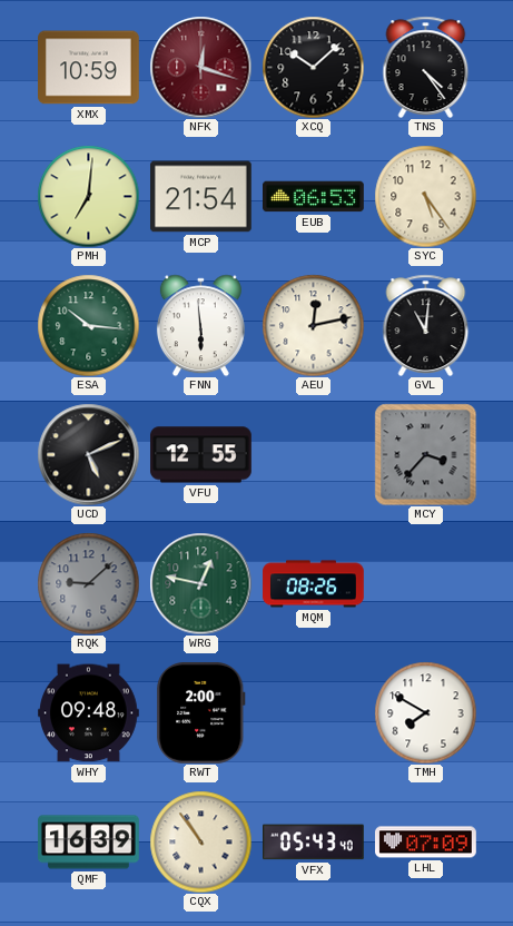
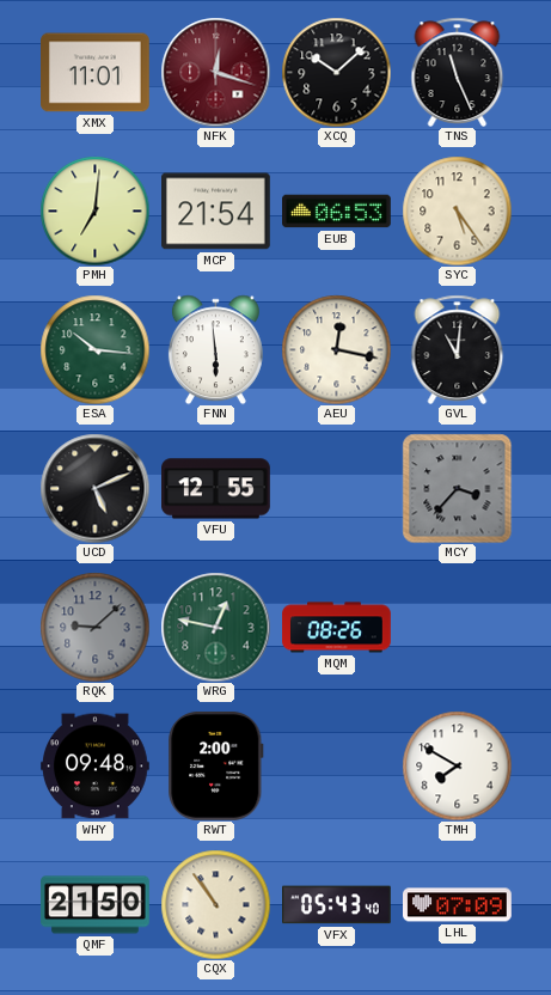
XMX: 10:59 -> 11:01
TNS: 4:24 -> 11:26
AEU: 12:13 -> 12:17
QMF: 16:39 -> 21:50
